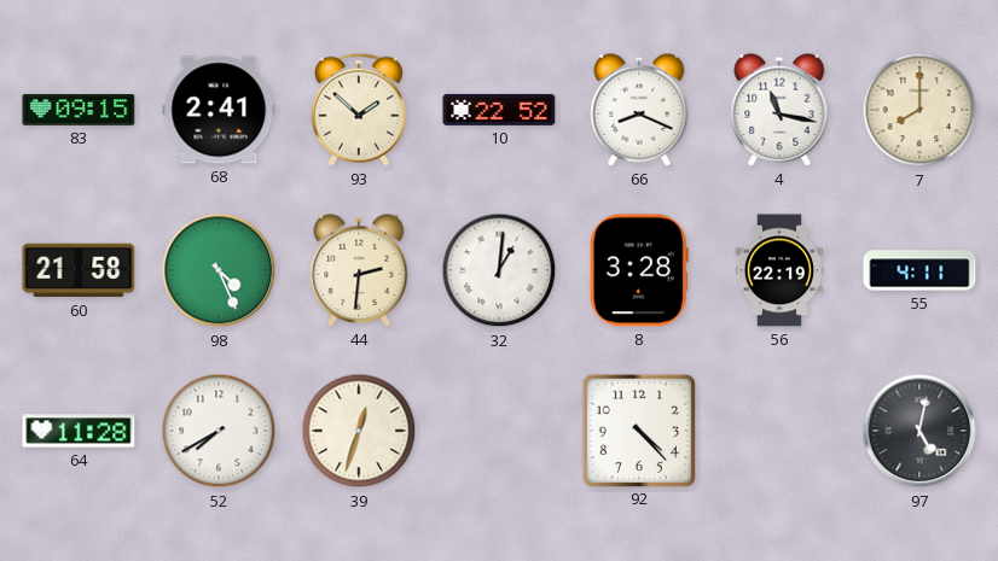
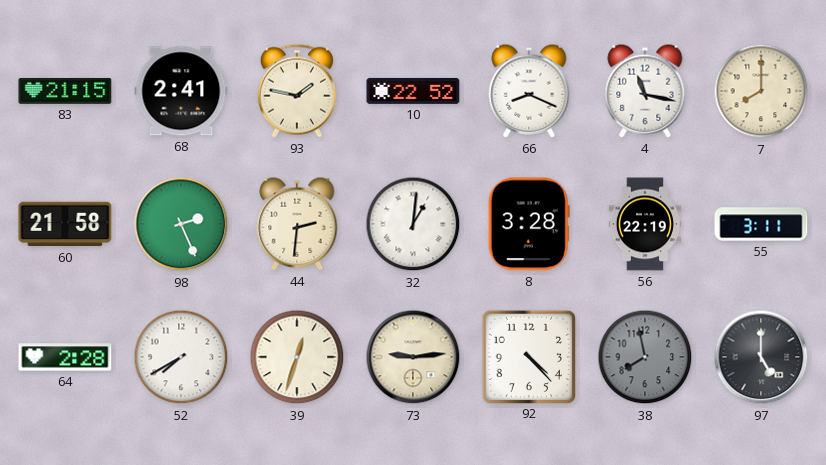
83: 09:15 -> 21:15
93: 1:52 -> 1:47
98: 4:26 -> 2:26
55: 4:11 -> 3:11
64: 11:28 -> 2:28
73: none -> 9:14
38: none -> 7:58
97: 5:02 -> 5:00
